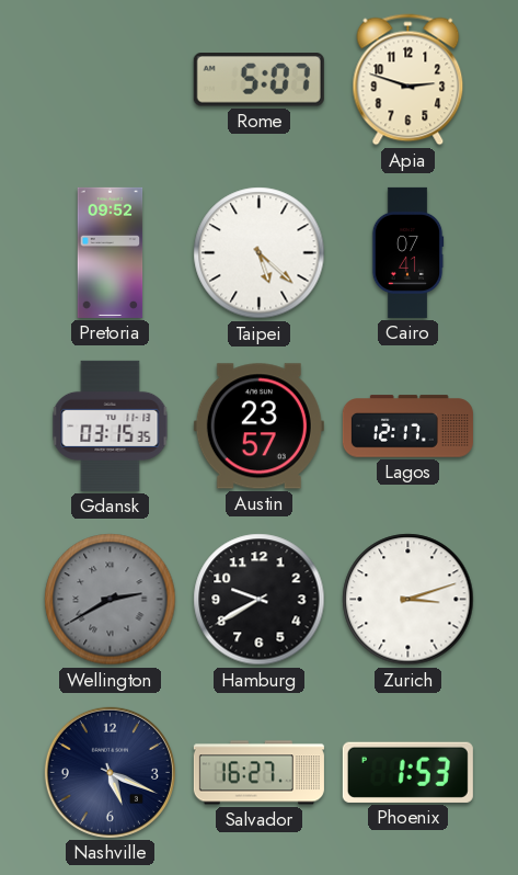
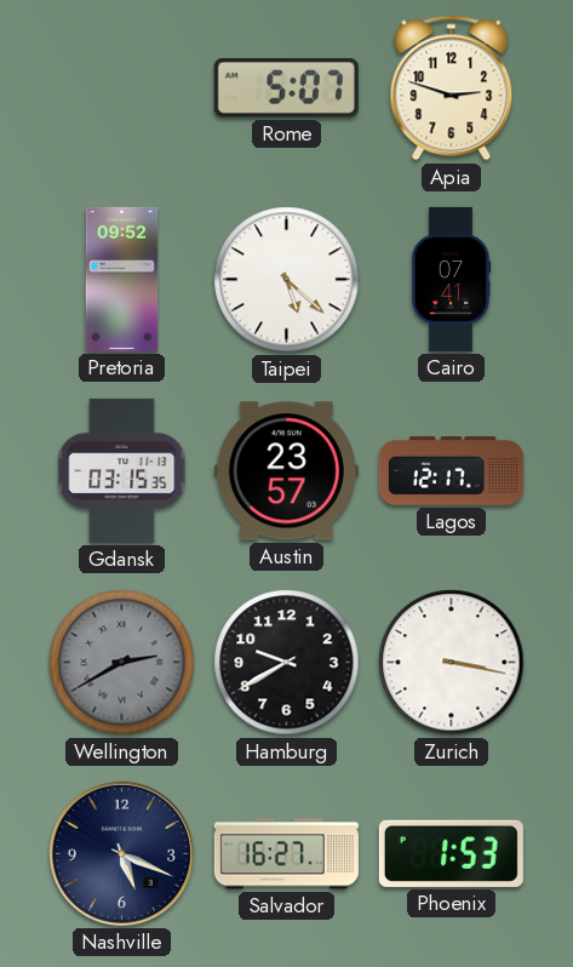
Zurich: 3:12 -> 3:17
